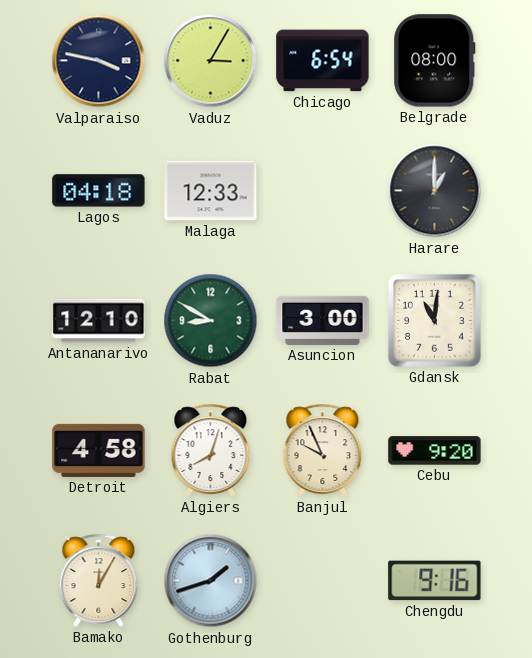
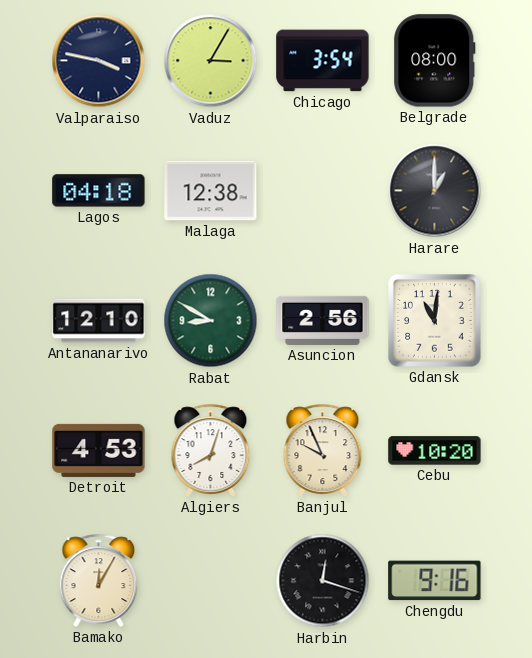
Chicago: 6:54 -> 3:54
Malaga: 12:33 -> 12:38
Asuncion: 3:00 -> 2:56
Detroit: 4:58 -> 4:53
Cebu: 9:20 -> 10:20
Gothenburg: 1:42 -> none
Harbin: none -> 12:18
